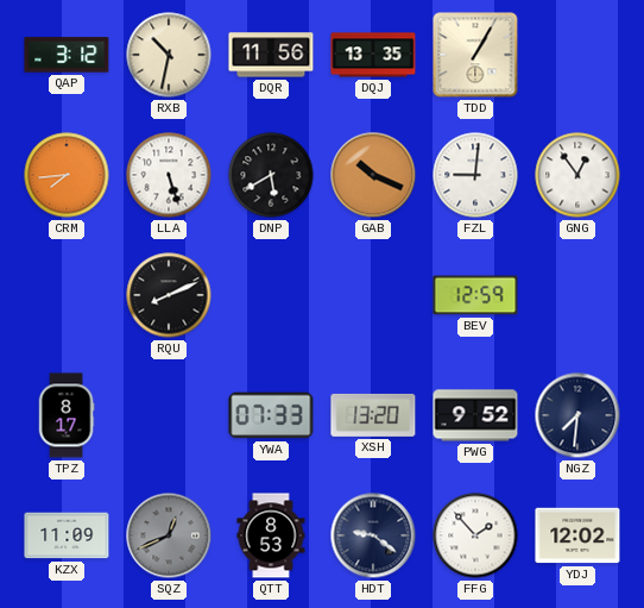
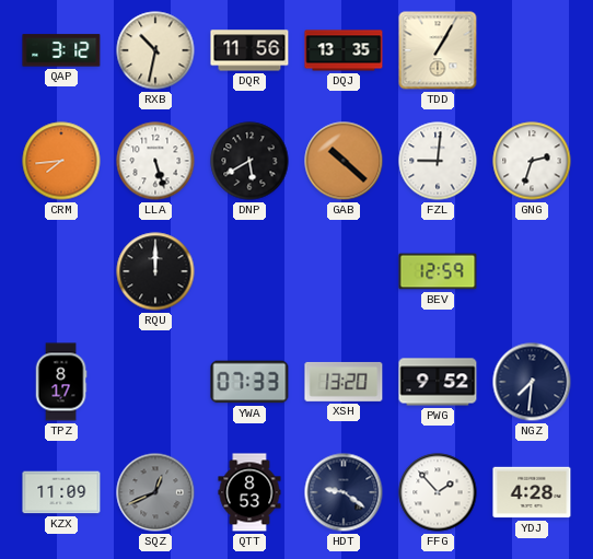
GAB: 10:19 -> 10:22
GNG: 12:54 -> 2:33
RQU: 8:11 -> 12:00
YDJ: 12:02 -> 4:28
